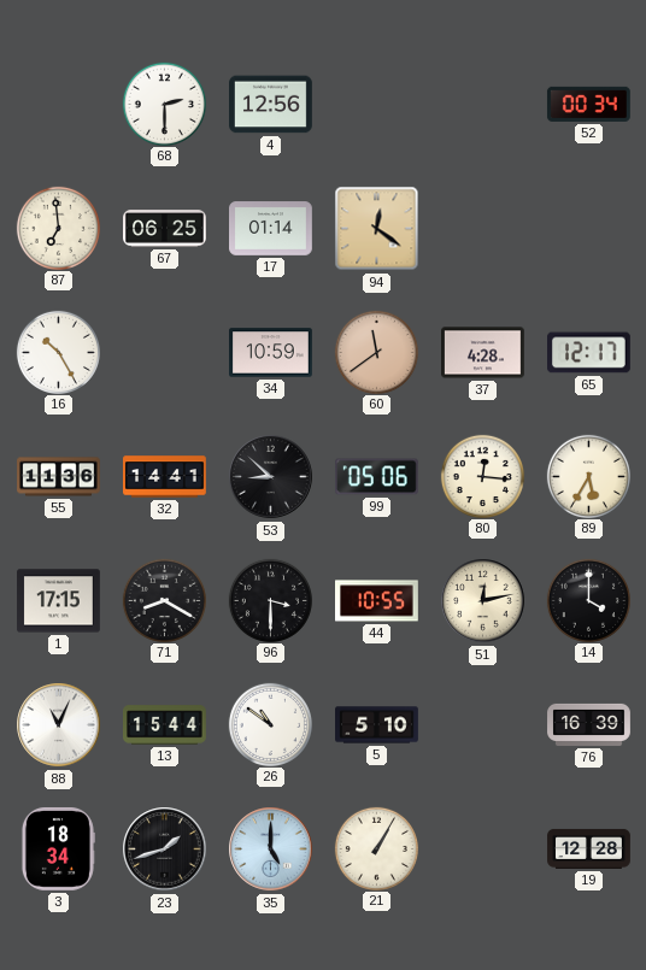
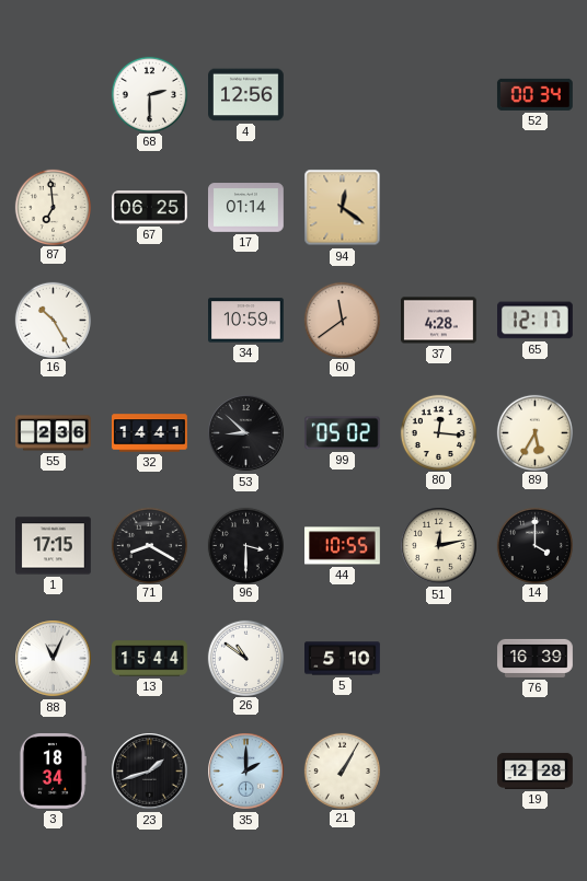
55: 11:36 -> 2:36
99: 05:06 -> 05:02
35: 5:00 -> 2:00
